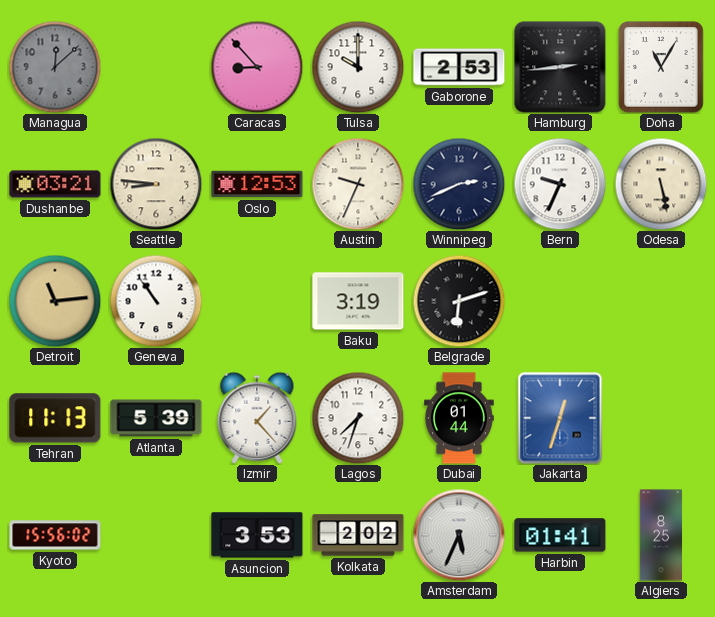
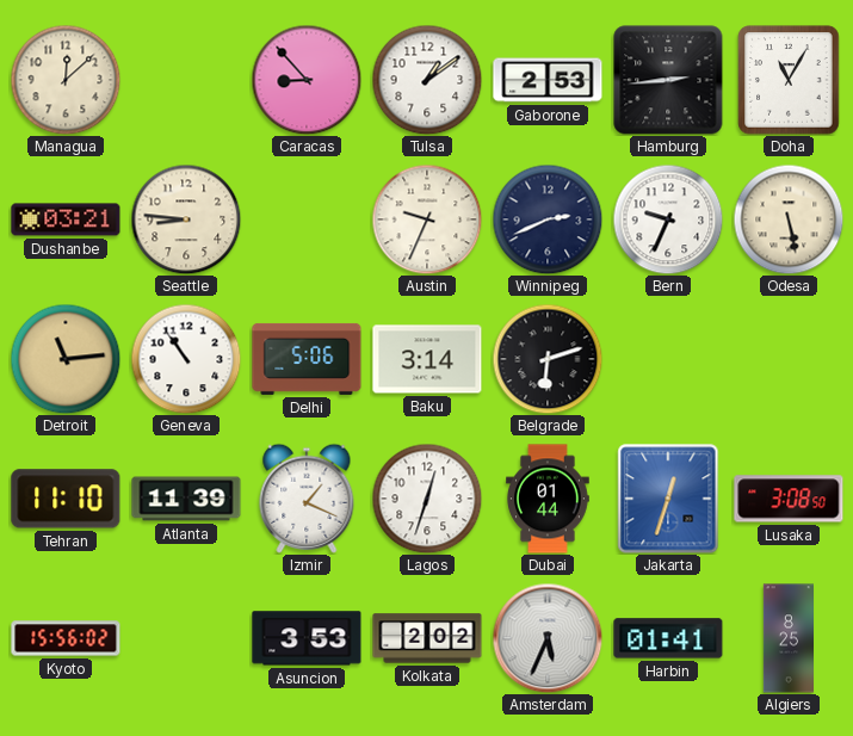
Managua dial: grey -> cream
Tulsa: 10:00 -> 1:09
Oslo: 12:53 -> none
Delhi: none -> 5:06
Baku: 3:19 -> 3:14
Tehran: 11:13 -> 11:10
Atlanta: 5:39 -> 11:39
Izmir: 1:23 -> 1:19
Lagos: 7:33 -> 12:33
Lusaka: none -> 3:08
